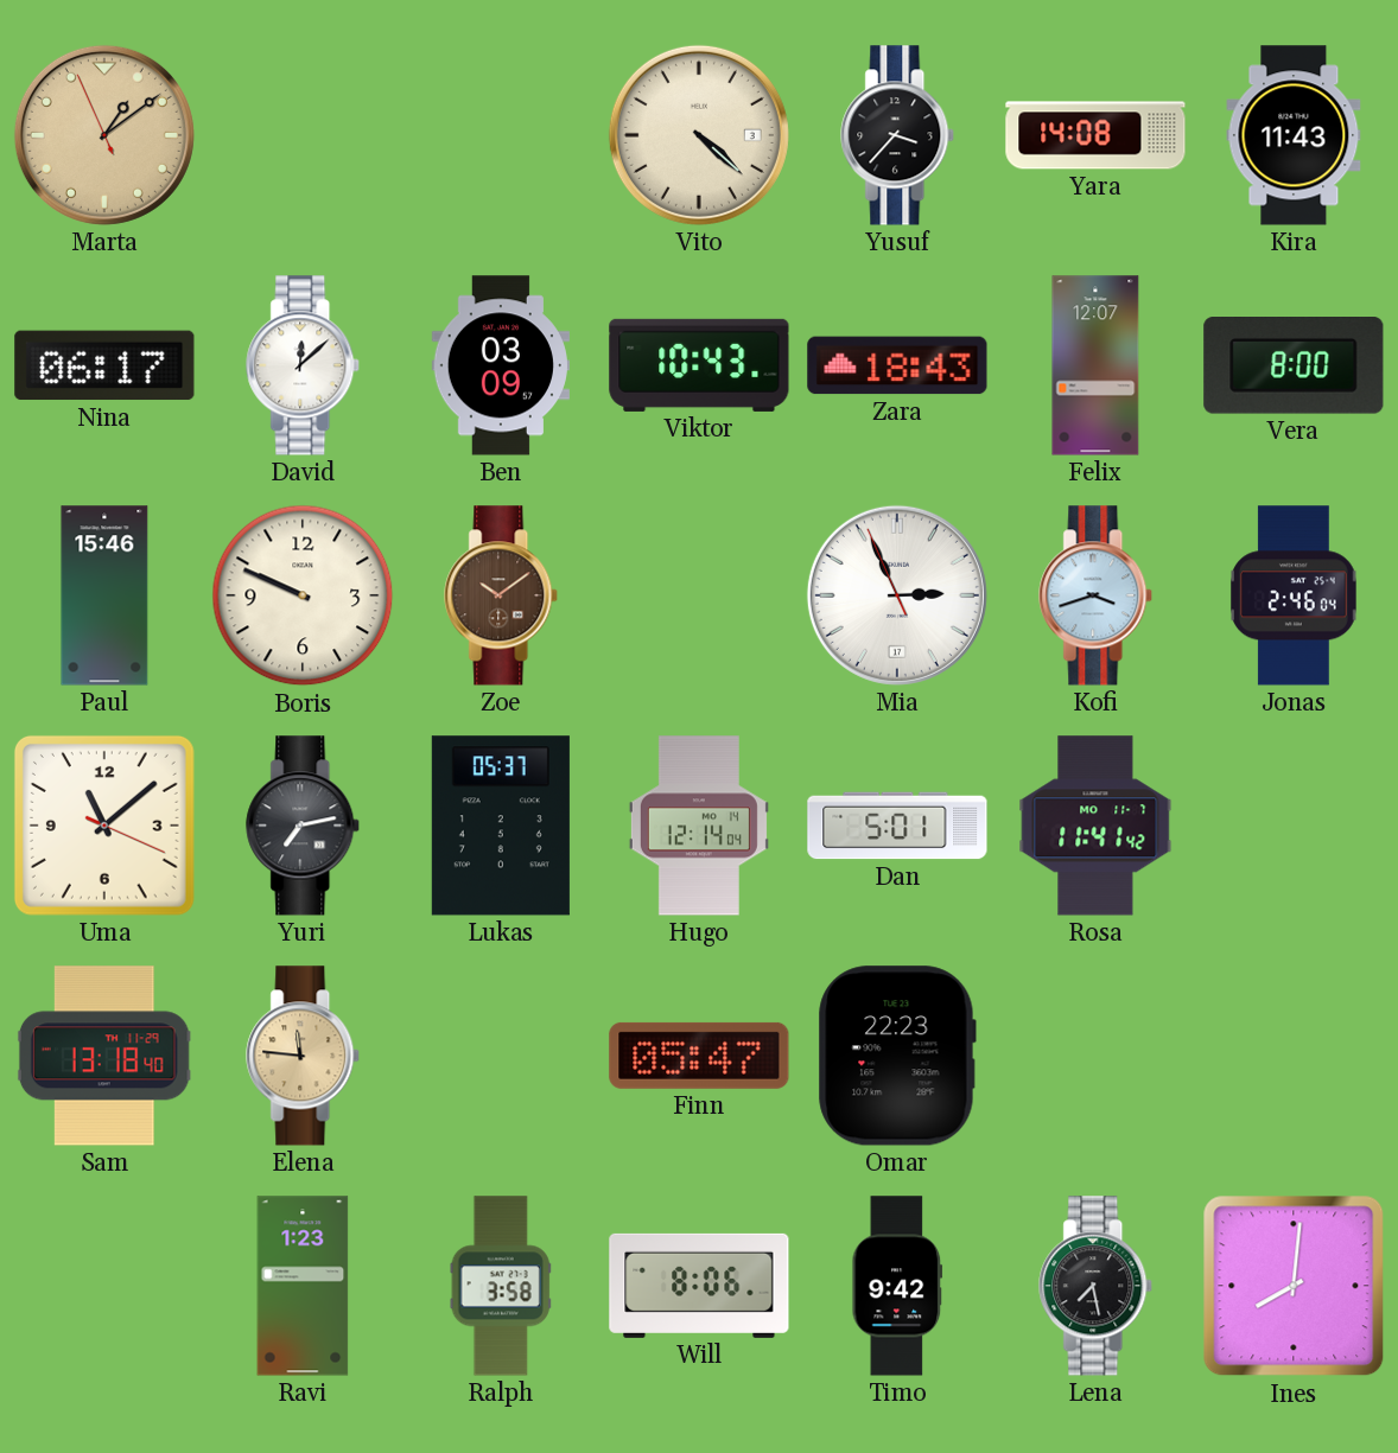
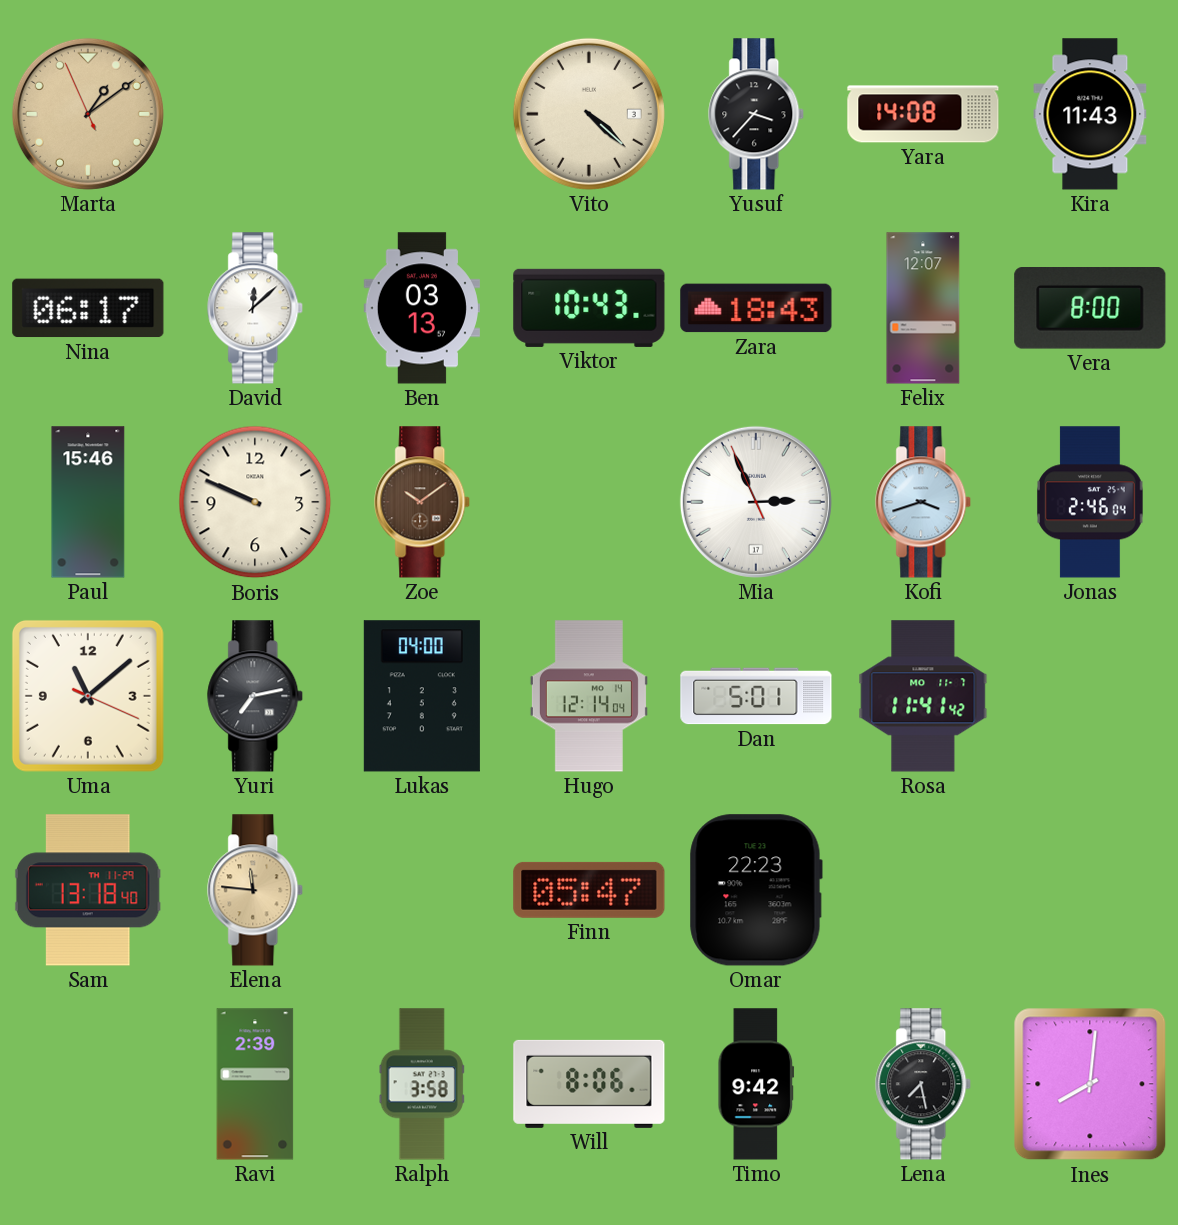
Ben: 03:09 -> 03:13
Lukas: 05:37 -> 04:00
Ravi: 1:23 -> 2:39
